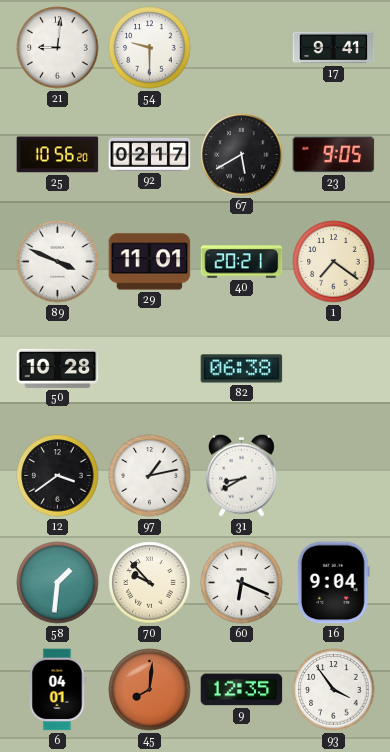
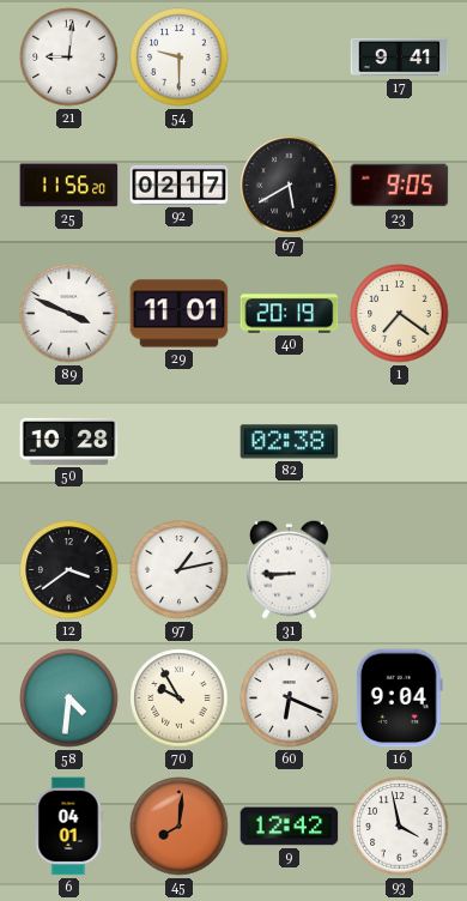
25: 10:56 -> 11:56
40: 20:21 -> 20:19
82: 06:38 -> 02:38
31: 8:40 -> 8:45
58: 1:31 -> 4:31
70: 9:53 -> 9:55
9: 12:35 -> 12:42
93: 3:54 -> 3:58
